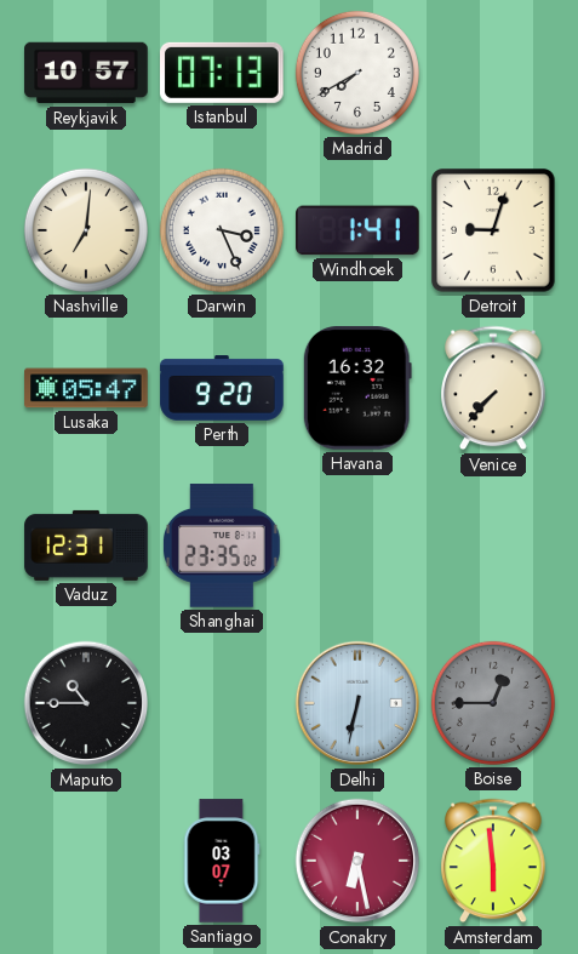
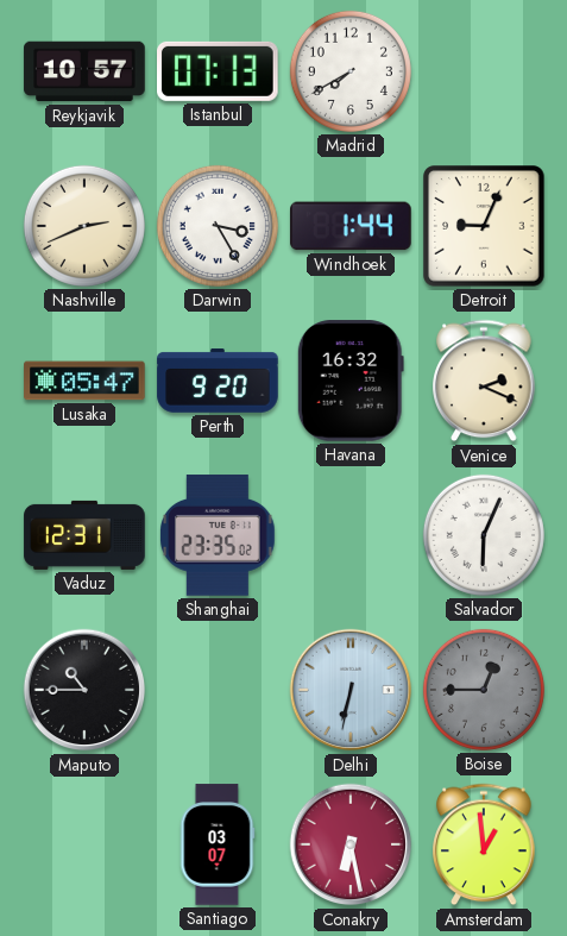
Nashville: 7:01 -> 2:41
Darwin: 3:26 -> 3:25
Windhoek: 1:41 -> 1:44
Detroit: 9:03 -> 9:04
Venice: 7:37 -> 2:19
Salvador: none -> 6:04
Amsterdam: 5:59 -> 12:59
